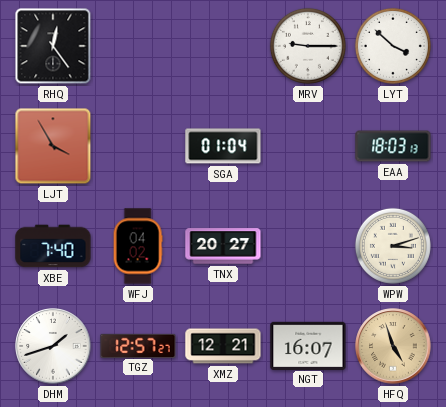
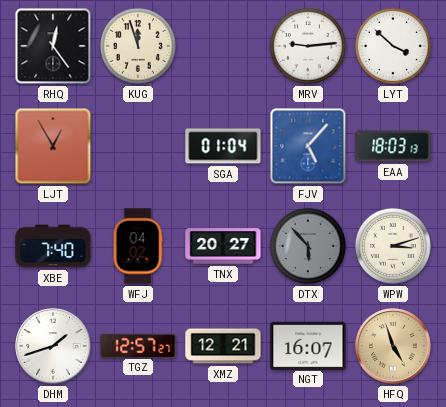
KUG: none -> 11:57
MRV: 9:15 -> 9:14
LJT: 3:55 -> 12:55
FJV: none -> 5:07
DTX: none -> 5:53
